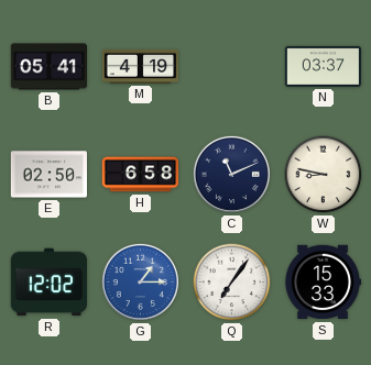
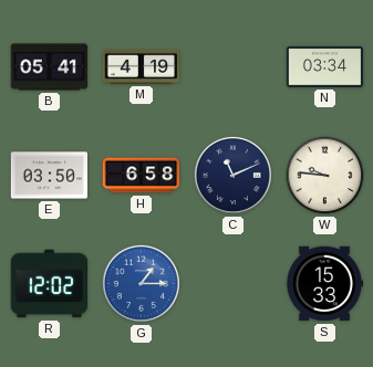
N: 03:37 -> 03:34
E: 02:50 -> 03:50
W: 8:47 -> 9:46
Q: 7:06 -> none
